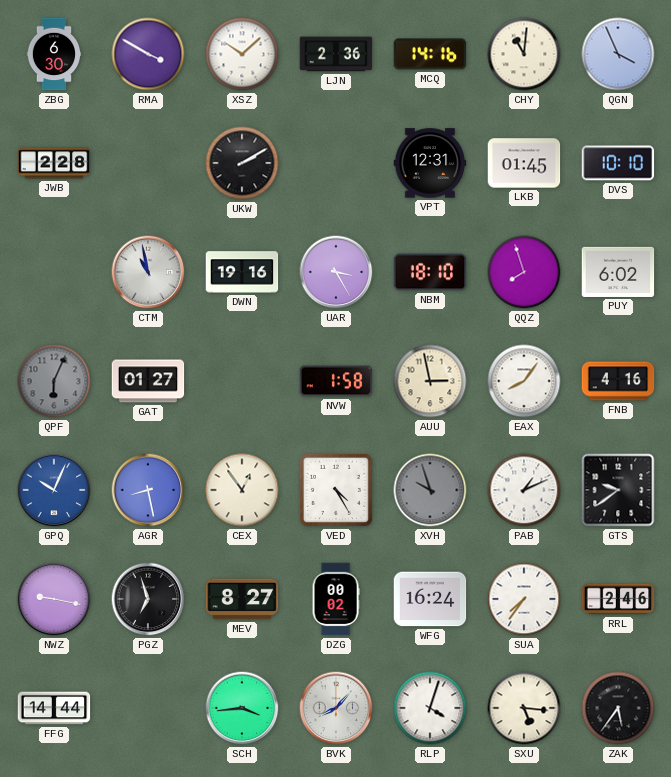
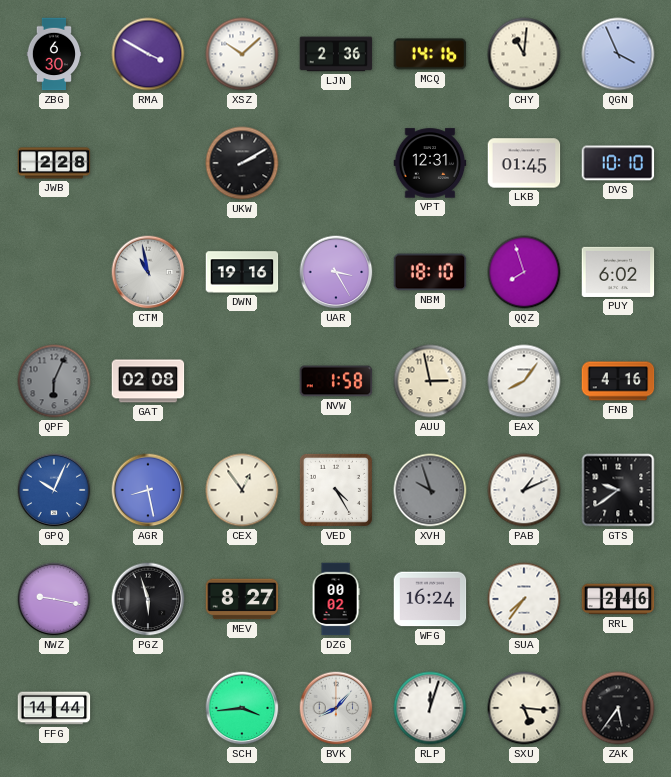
GAT: 01:27 -> 02:08
PGZ: 6:57 -> 5:57
RLP: 4:03 -> 12:03
